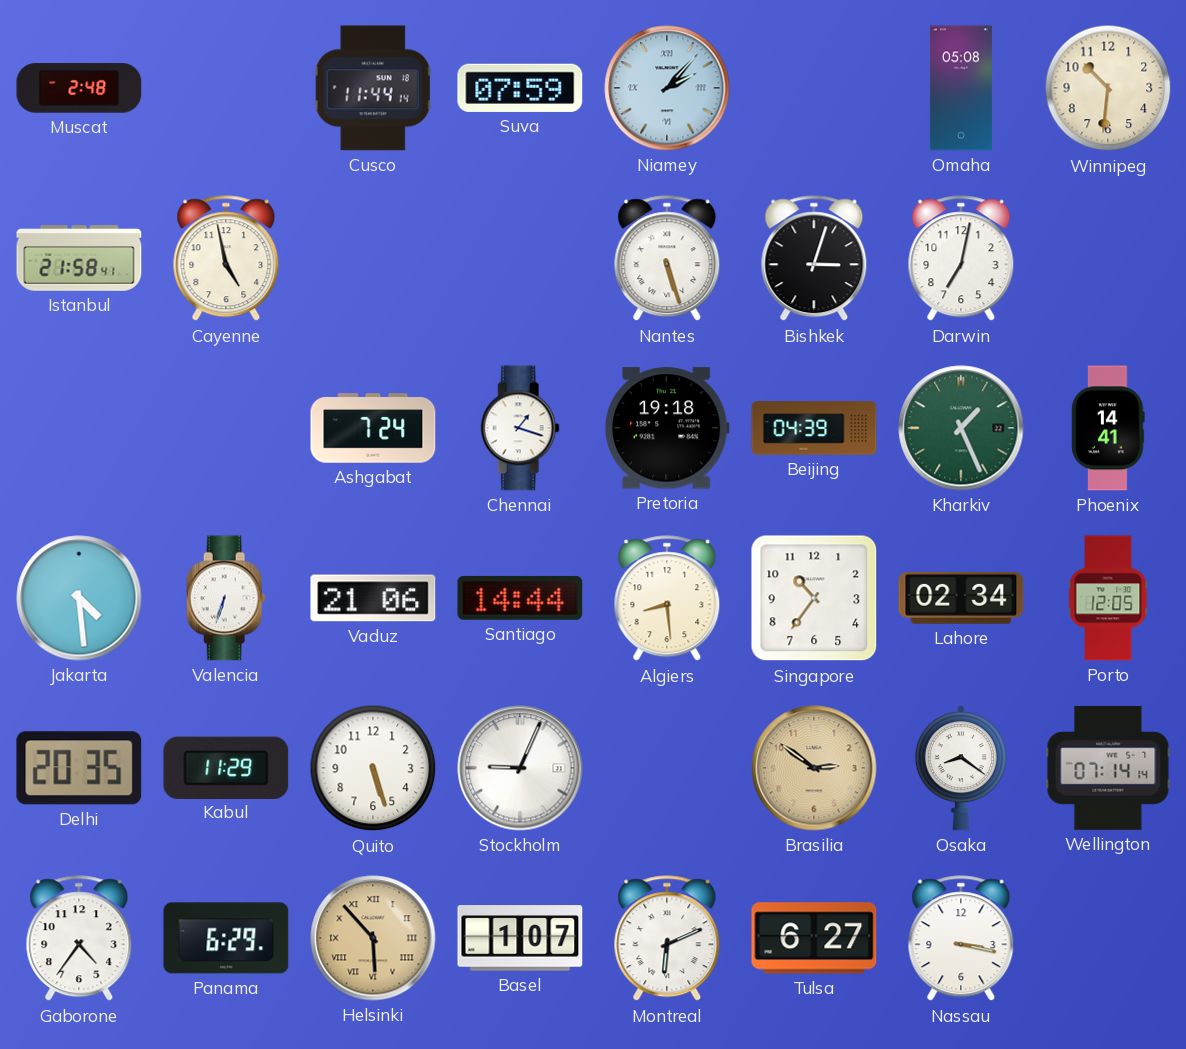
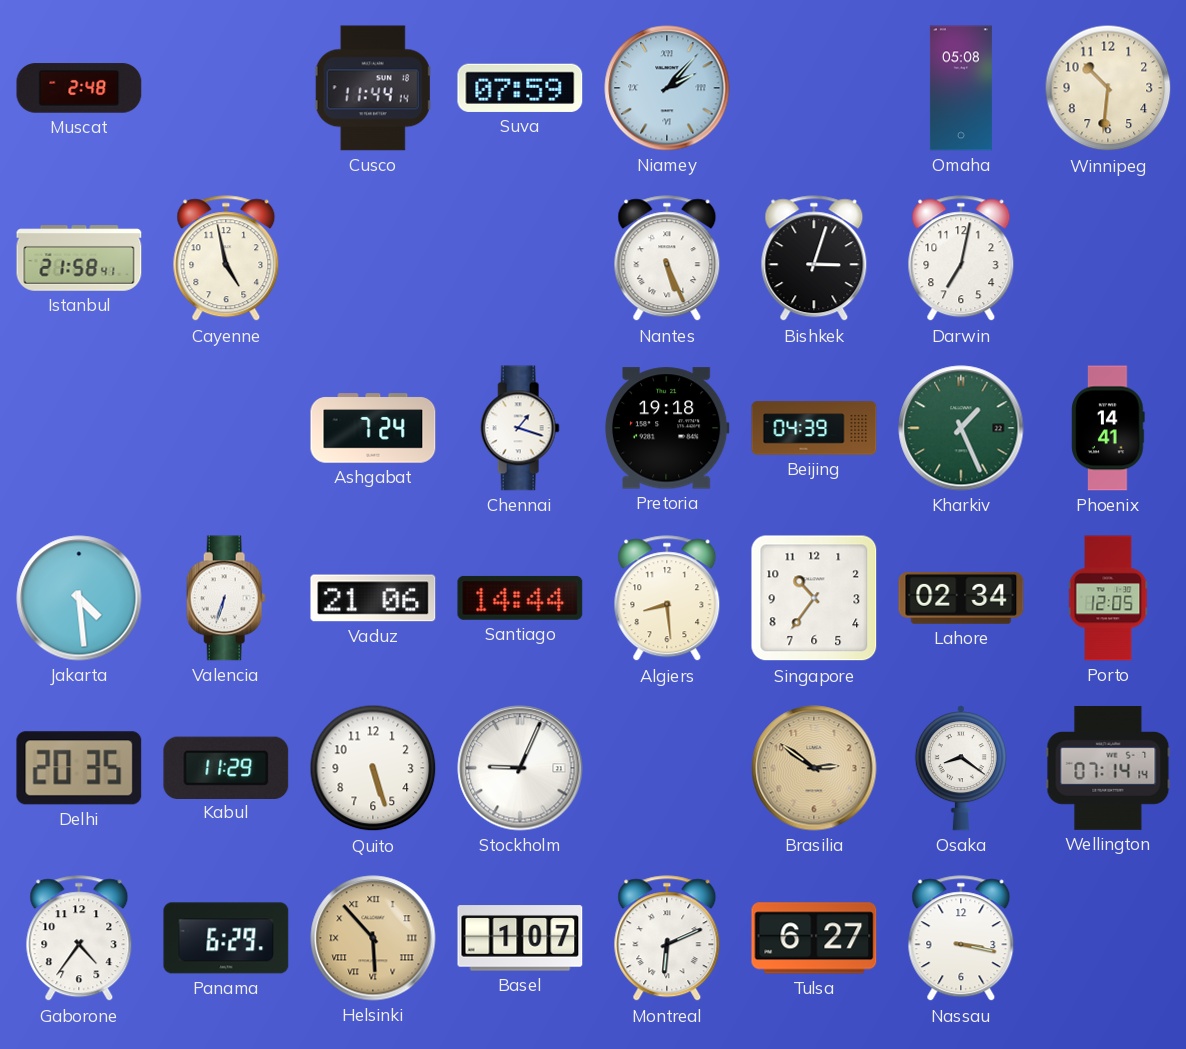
Nantes: 5:27 -> 5:26
